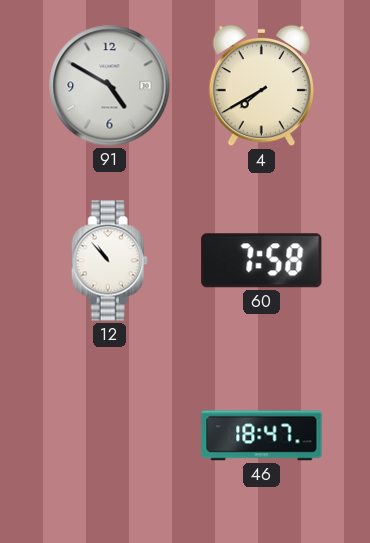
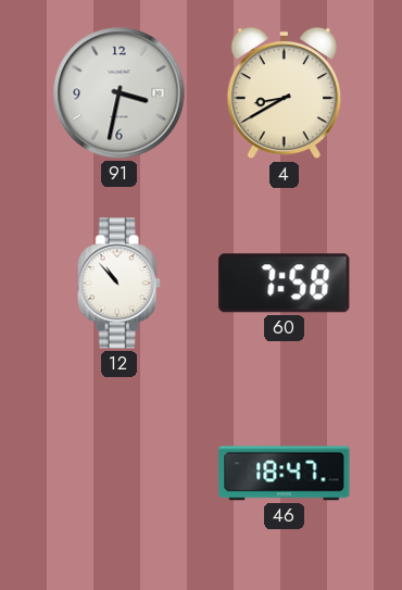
91: 4:50 -> 3:32
4: 7:40 -> 8:40
